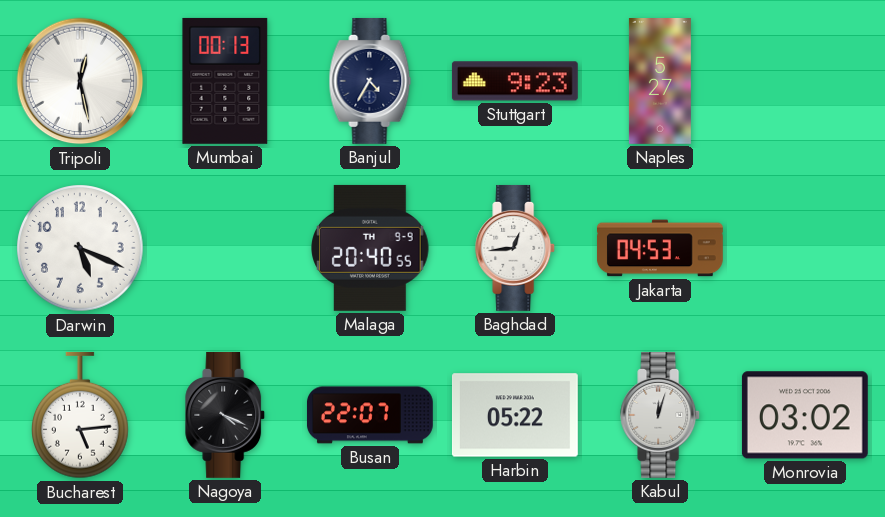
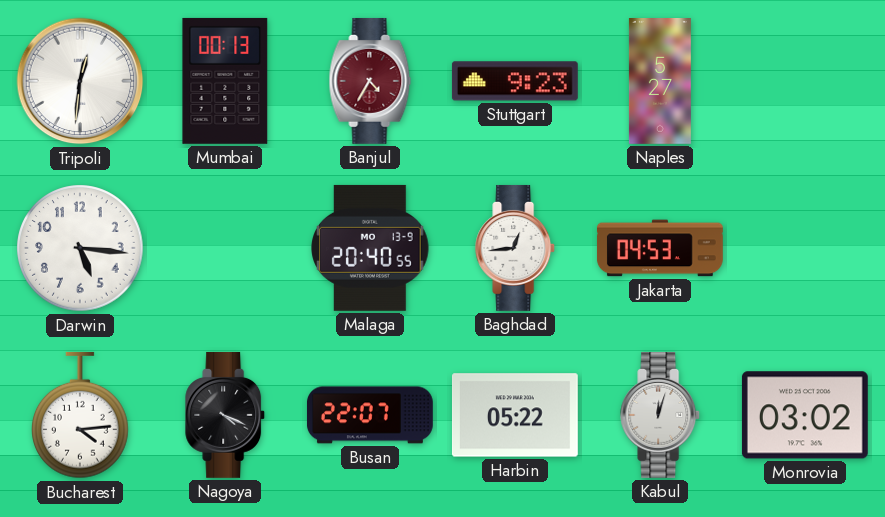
Tripoli: 12:28 -> 12:31
Banjul dial: navy -> burgundy
Darwin: 5:19 -> 5:16
Malaga date: TH 9-9 -> MO 13-9
Bucharest: 5:14 -> 4:14
